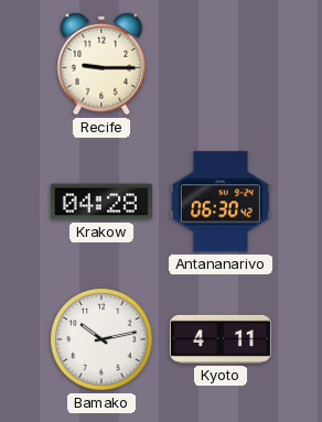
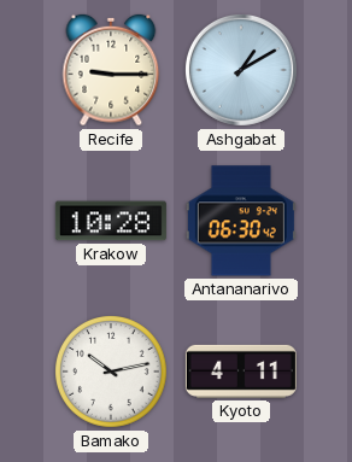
Ashgabat: none -> 1:10
Krakow: 04:28 -> 10:28
